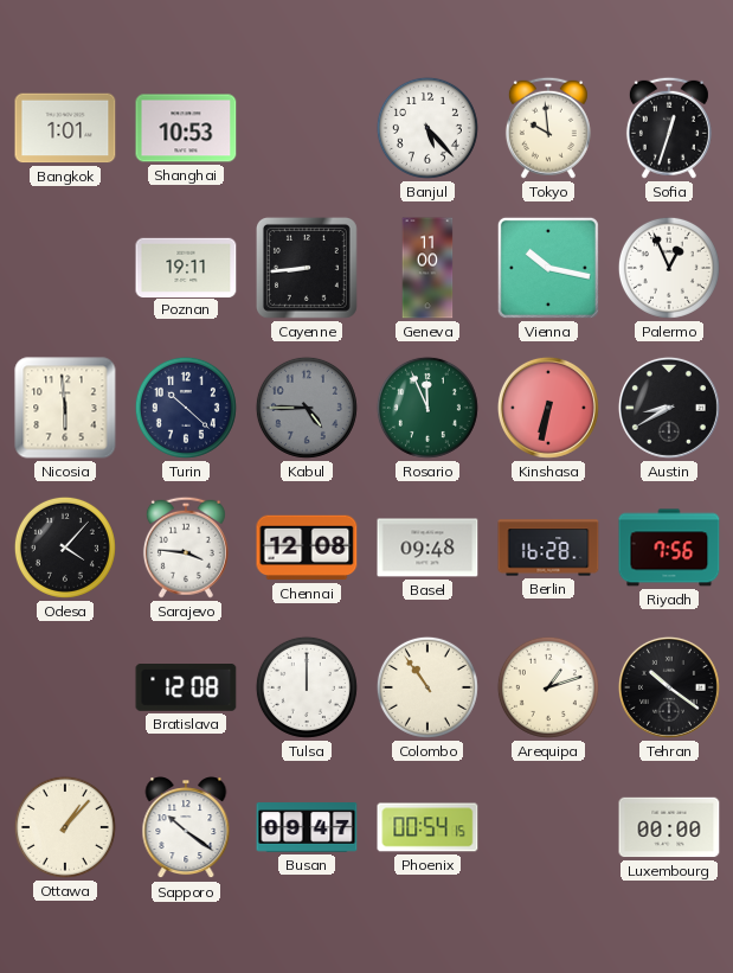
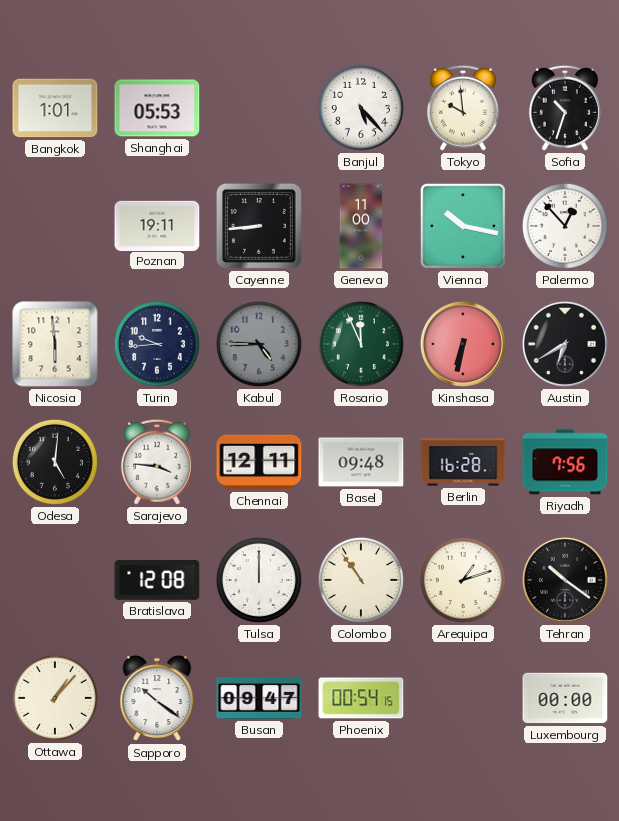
Shanghai: 10:53 -> 05:53
Sofia: 12:33 -> 10:33
Palermo: 12:56 -> 12:53
Turin: 10:22 -> 9:44
Austin: 8:40 -> 6:40
Odesa: 4:07 -> 5:01
Chennai: 12:08 -> 12:11
